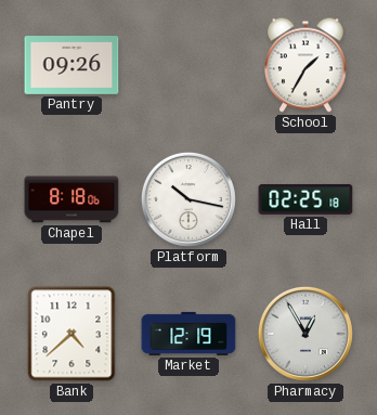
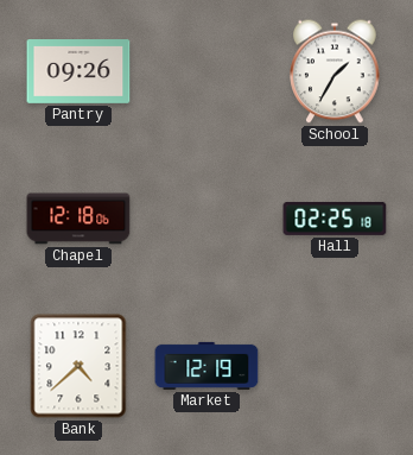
Chapel: 8:18 -> 12:18
Platform: 10:17 -> none
Pharmacy: 12:55 -> none
